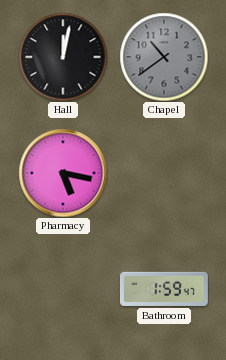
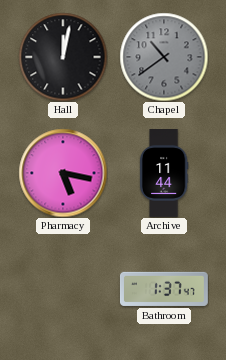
Archive: none -> 11:44
Bathroom: 1:59 -> 1:37
